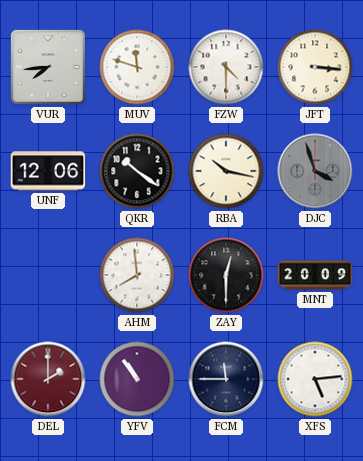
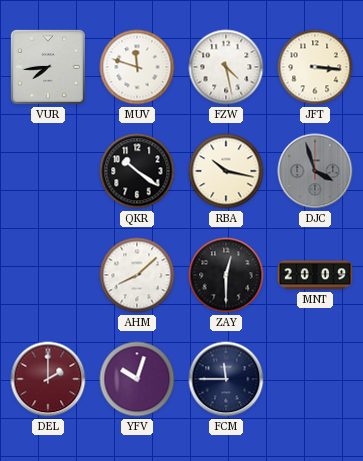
FZW: 4:30 -> 4:28
UNF: 12:06 -> none
AHM: 7:59 -> 8:08
YFV: 10:54 -> 10:03
XFS: 5:14 -> none
